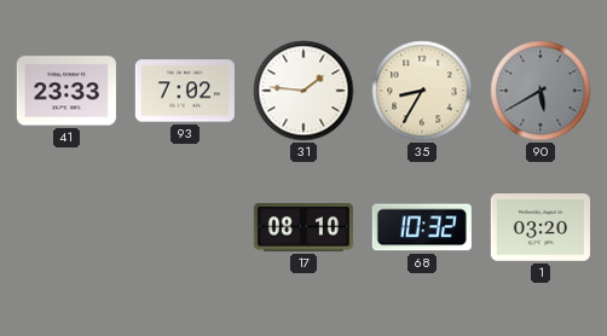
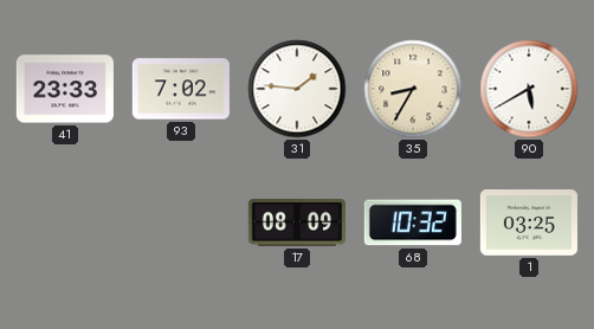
90 dial: grey -> white
17: 08:10 -> 08:09
1: 03:20 -> 03:25
